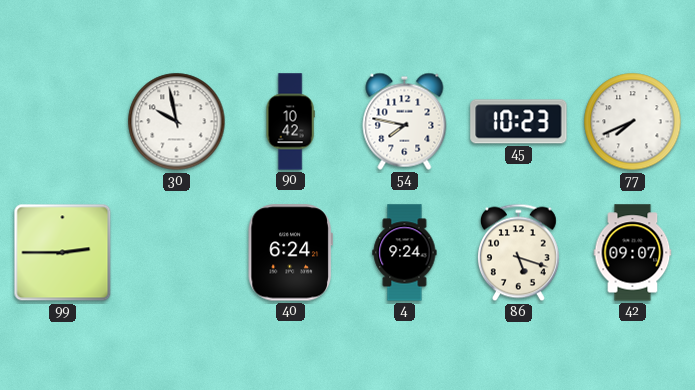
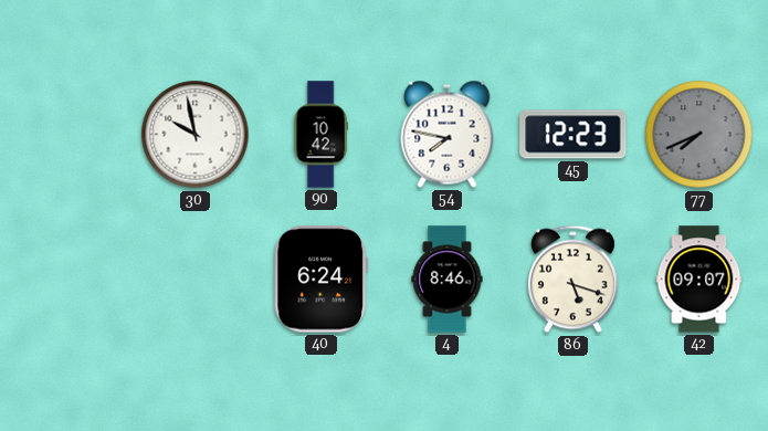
45: 10:23 -> 12:23
77 dial: white -> grey
99: 2:45 -> none
4: 9:24 -> 8:46
